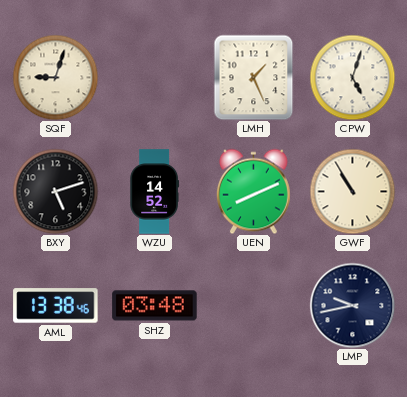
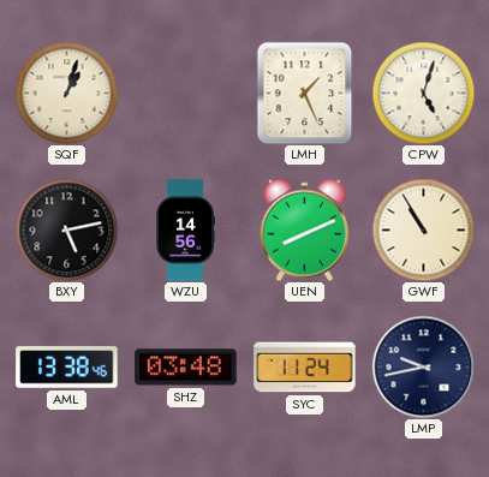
SQF: 9:03 -> 1:03
BXY: 5:12 -> 5:13
WZU: 14:52 -> 14:56
SYC: none -> 11:24
